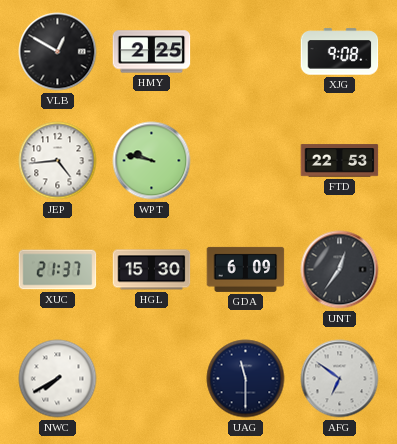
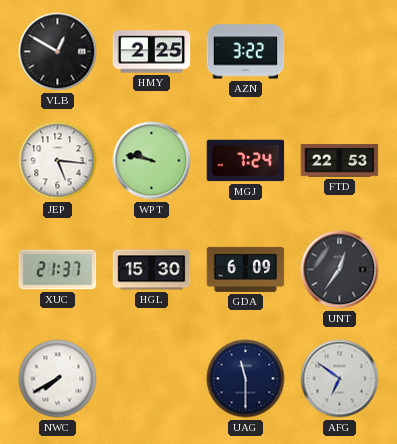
AZN: none -> 3:22
XJG: 9:08 -> none
JEP: 4:44 -> 5:16
MGJ: none -> 7:24
